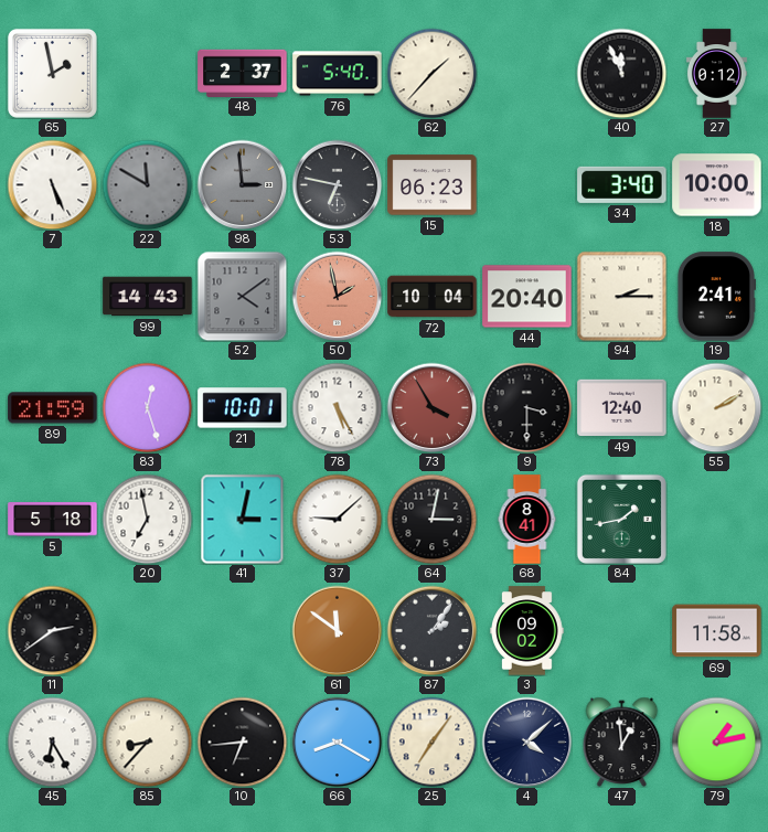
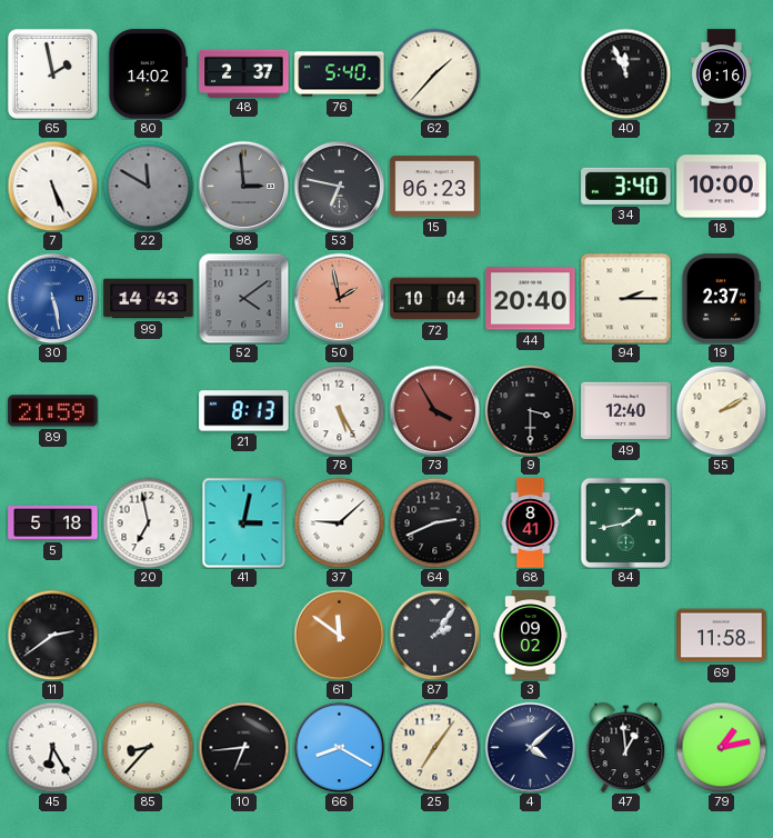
80: none -> 14:02
27: 0:12 -> 0:16
30: none -> 5:28
19: 2:41 -> 2:37
83: 12:27 -> none
21: 10:01 -> 8:13
64: 3:02 -> 2:41
